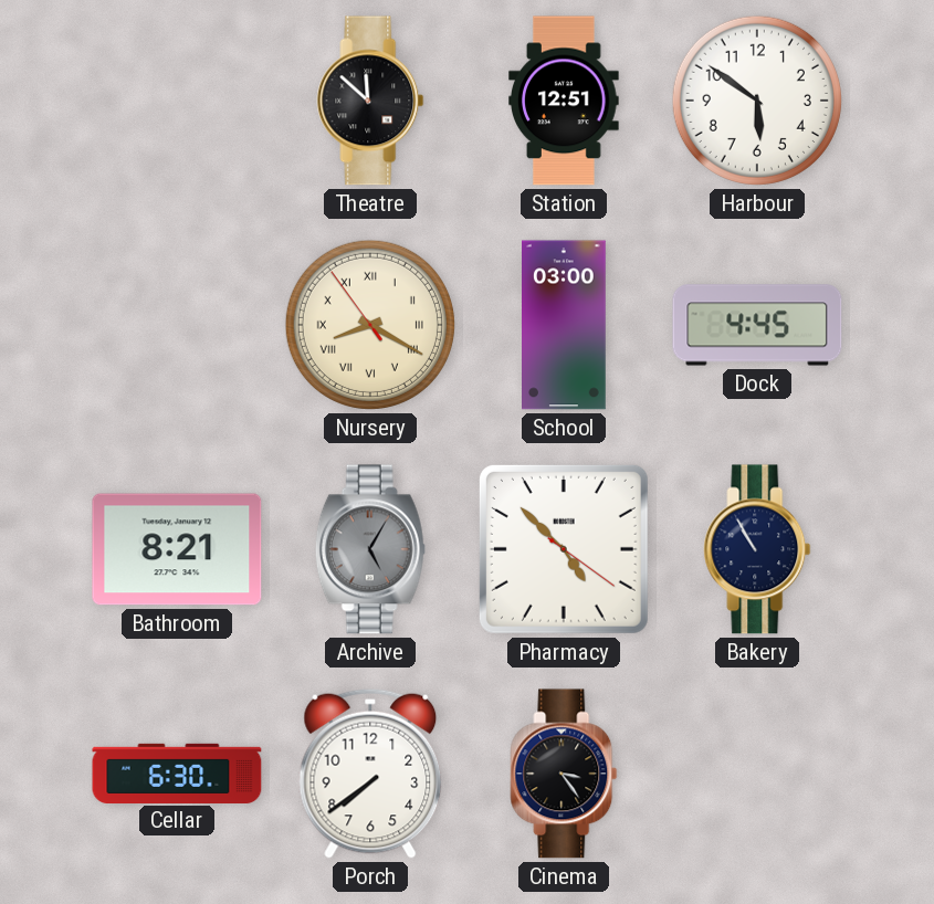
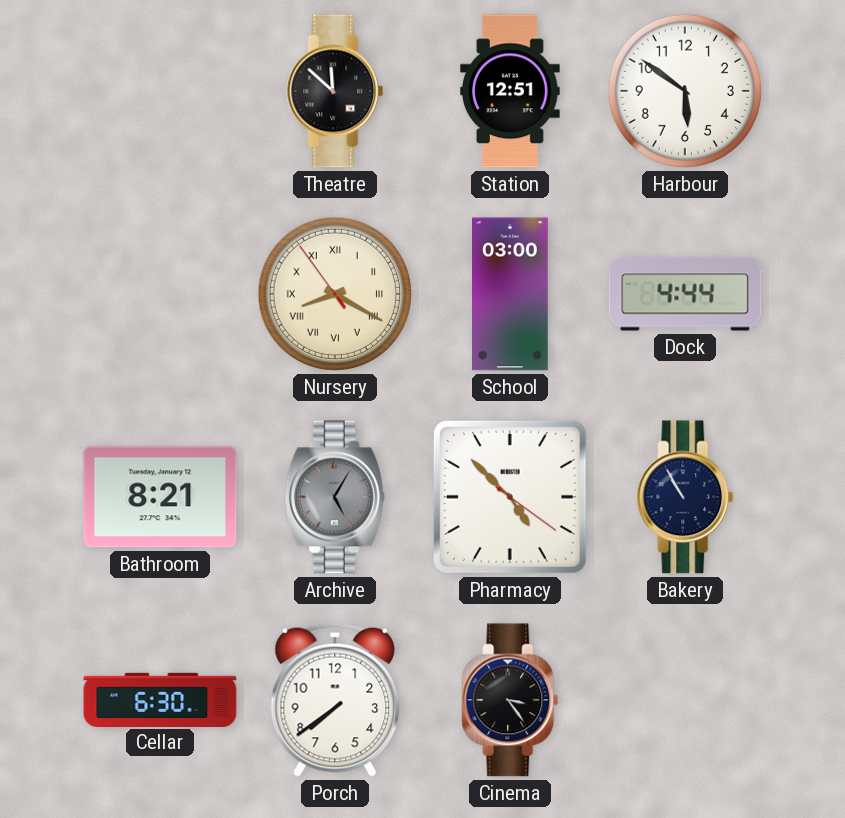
Dock: 4:45 -> 4:44
